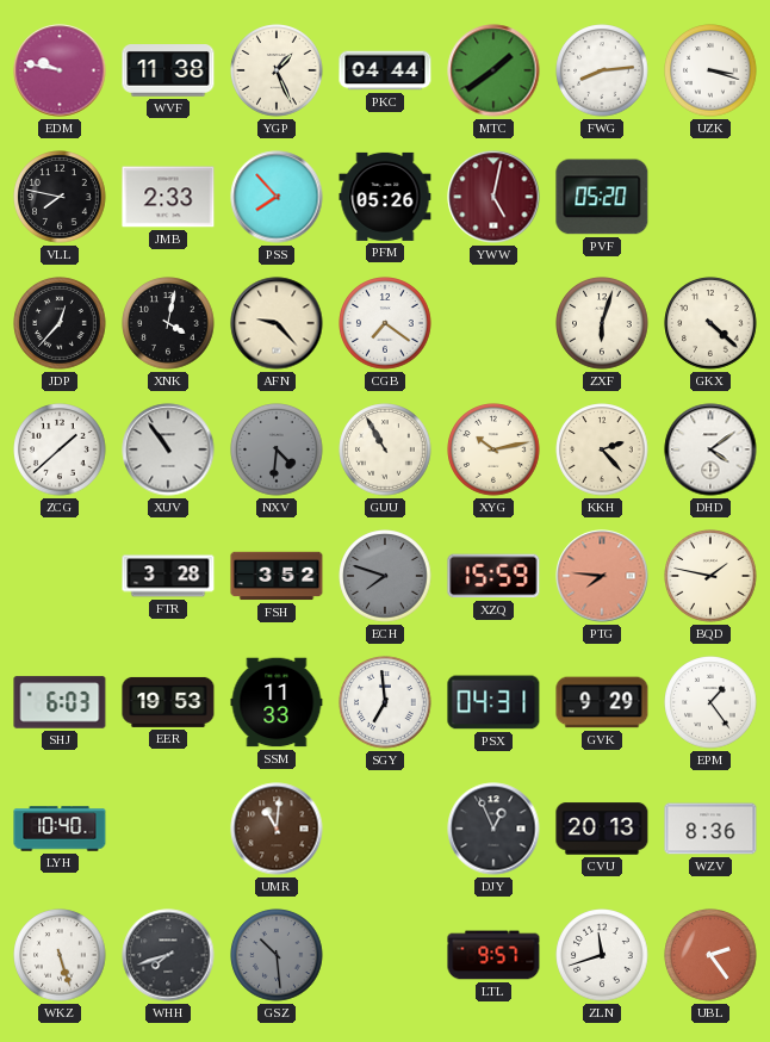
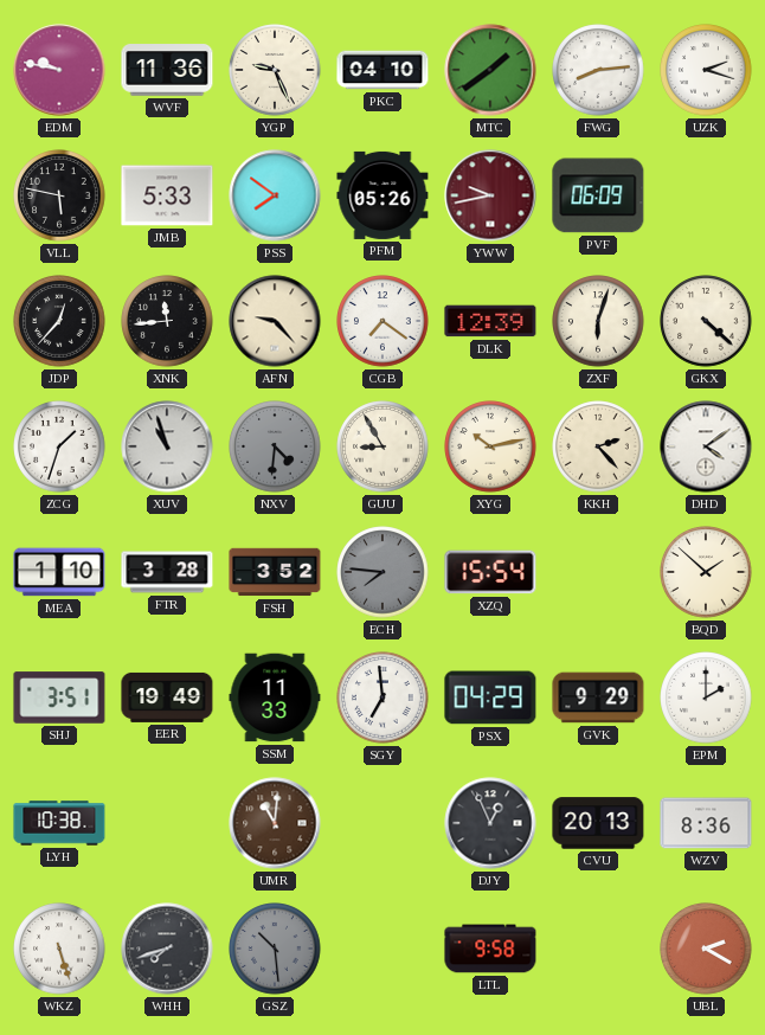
WVF: 11:38 -> 11:36
YGP: 1:26 -> 9:26
PKC: 04:44 -> 04:10
UZK: 3:18 -> 2:18
VLL: 7:47 -> 5:47
JMB: 2:33 -> 5:33
PSS: 7:53 -> 7:51
YWW: 5:02 -> 9:43
PVF: 05:20 -> 06:09
XNK: 4:02 -> 11:44
DLK: none -> 12:39
ZCG: 1:38 -> 1:33
XUV: 10:54 -> 10:57
GUU: 10:55 -> 8:55
MEA: none -> 1:10
ECH: 7:48 -> 7:46
XZQ: 15:59 -> 15:54
PTG: 7:46 -> none
BQD: 1:47 -> 1:52
SHJ: 6:03 -> 3:51
EER: 19:53 -> 19:49
PSX: 04:31 -> 04:29
EPM: 1:24 -> 2:00
LYH: 10:40 -> 10:38
LTL: 9:57 -> 9:58
ZLN: 11:42 -> none
UBL: 2:24 -> 2:20
